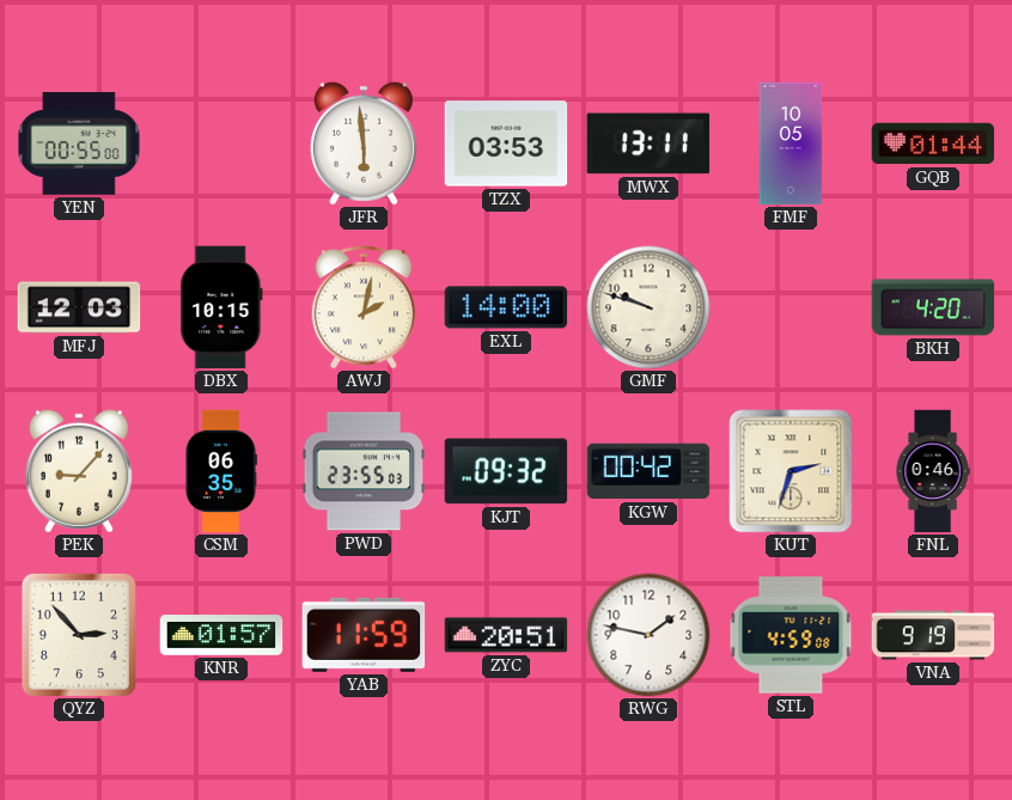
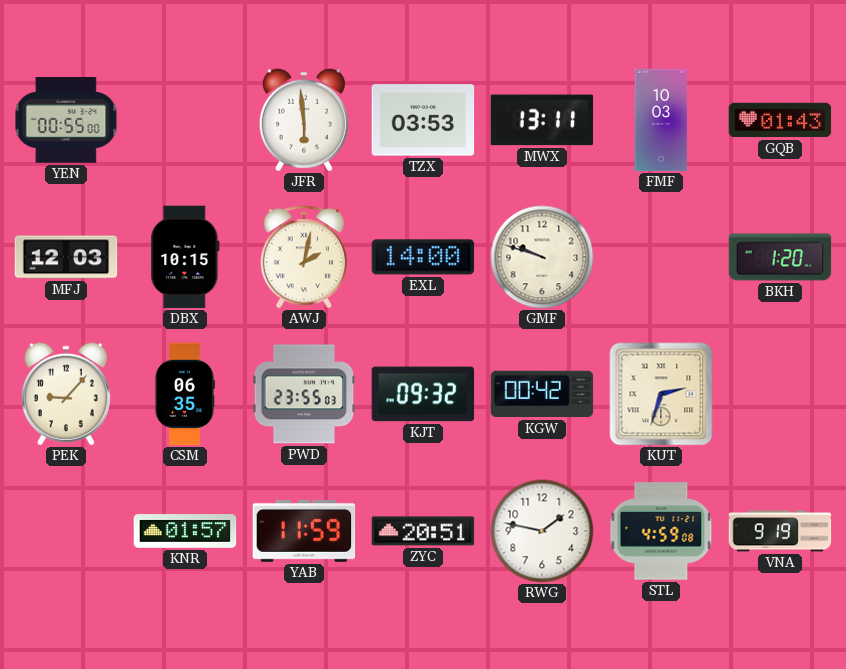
FMF: 10:05 -> 10:03
GQB: 01:44 -> 01:43
BKH: 4:20 -> 1:20
FNL: 0:46 -> none
QYZ: 2:53 -> none
